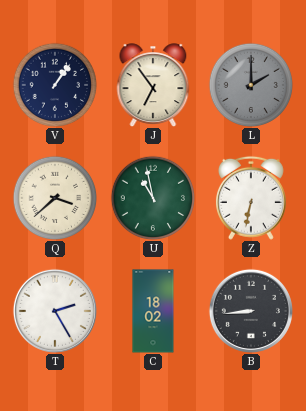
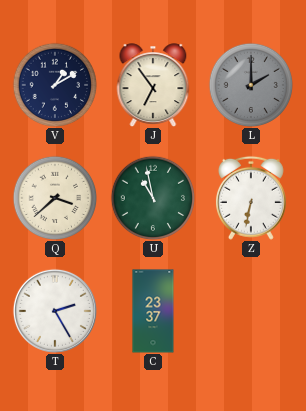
V: 1:06 -> 1:10
C: 18:02 -> 23:37
B: 8:44 -> none
